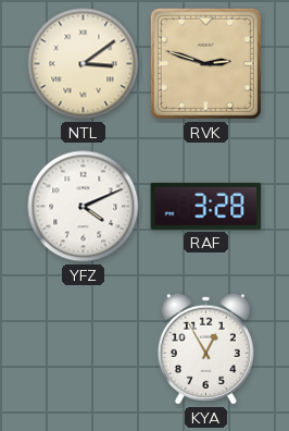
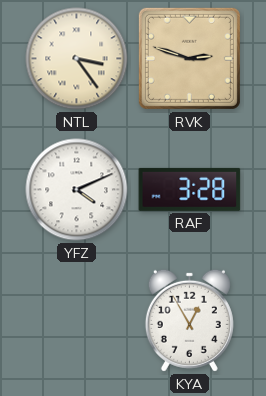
NTL: 3:09 -> 3:24
